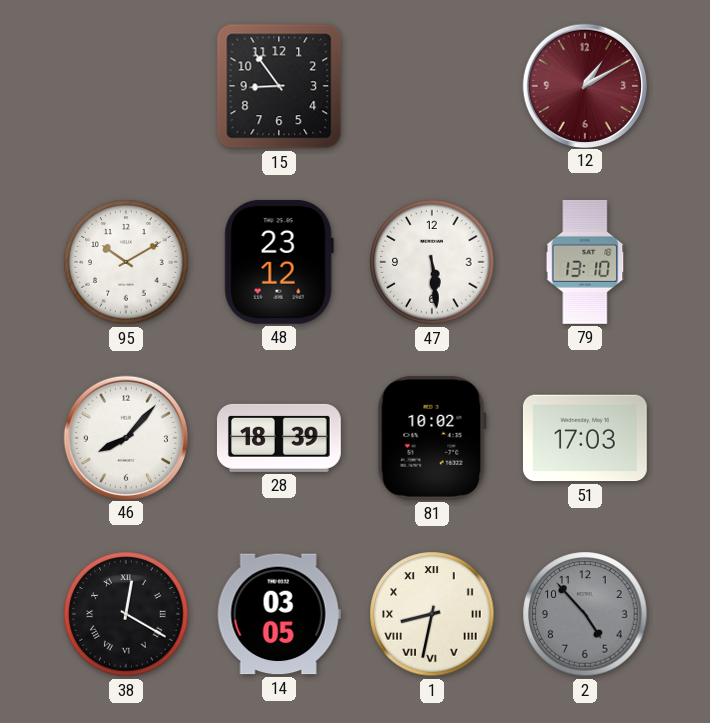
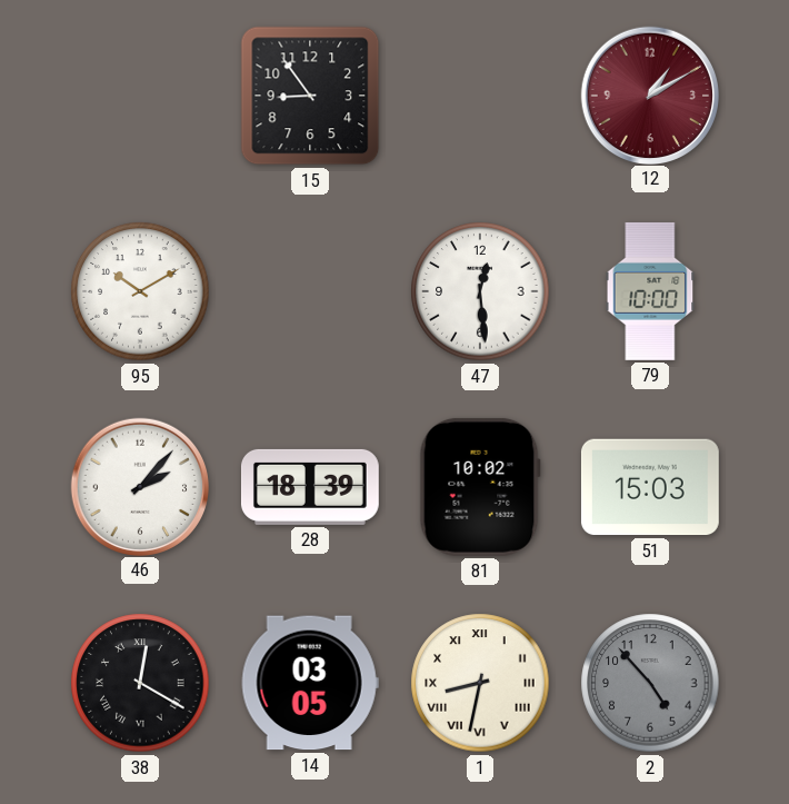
48: 23:12 -> none
47: 5:29 -> 12:29
79: 13:10 -> 10:00
46: 8:07 -> 2:07
51: 17:03 -> 15:03
